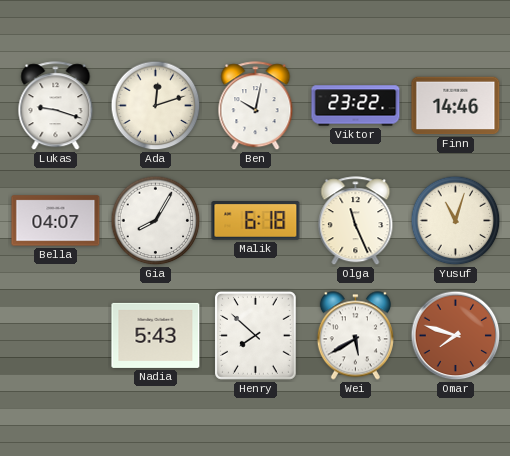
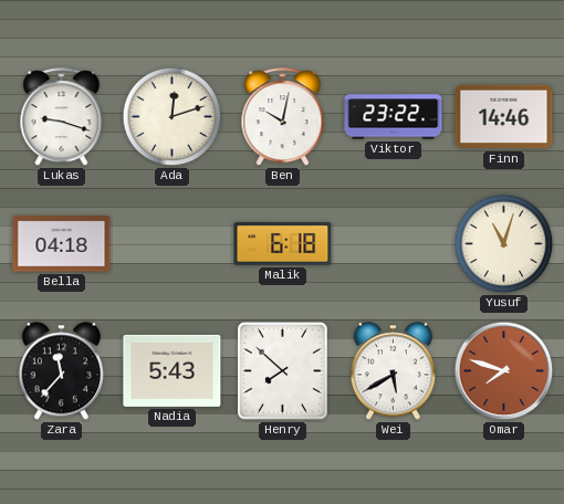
Bella: 04:07 -> 04:18
Gia: 8:05 -> none
Olga: 11:26 -> none
Zara: none -> 11:37
